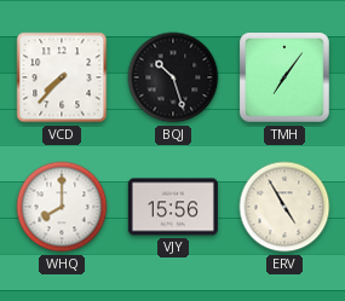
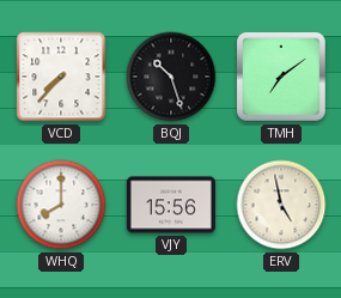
TMH: 7:06 -> 7:09
ERV: 4:55 -> 4:58
